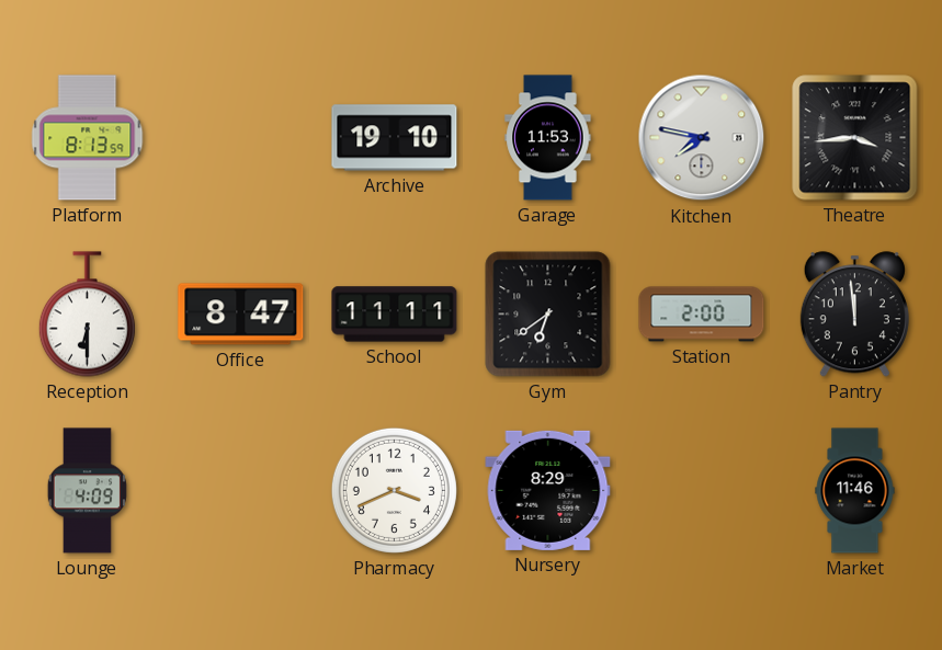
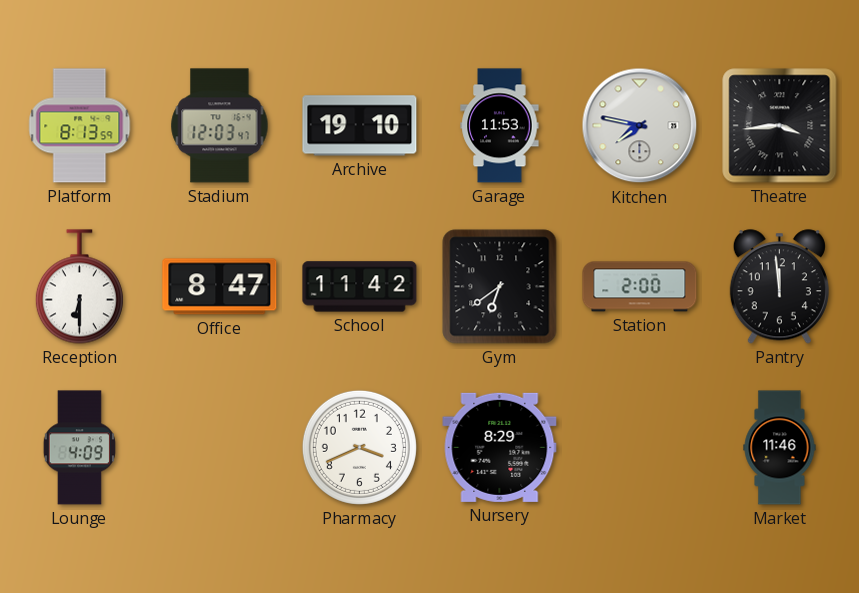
Stadium: none -> 12:03
School: 11:11 -> 11:42
